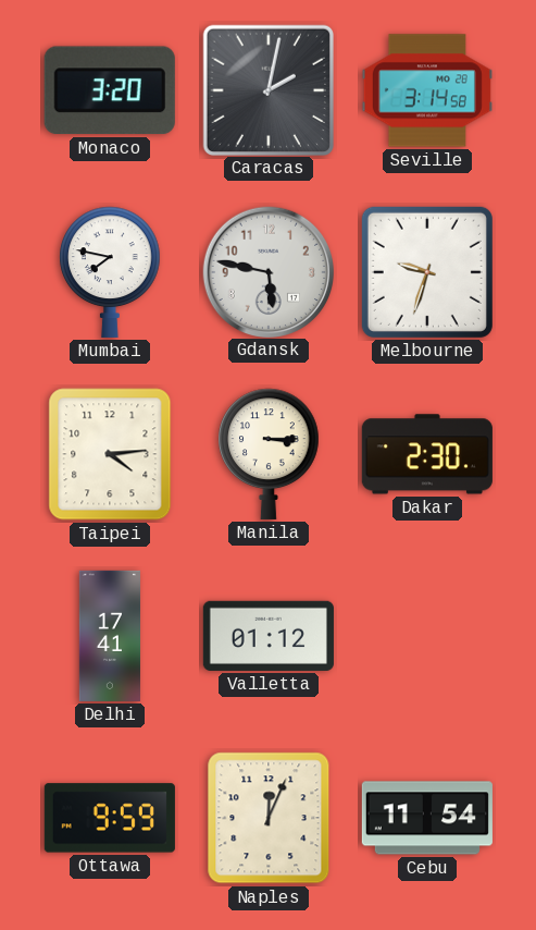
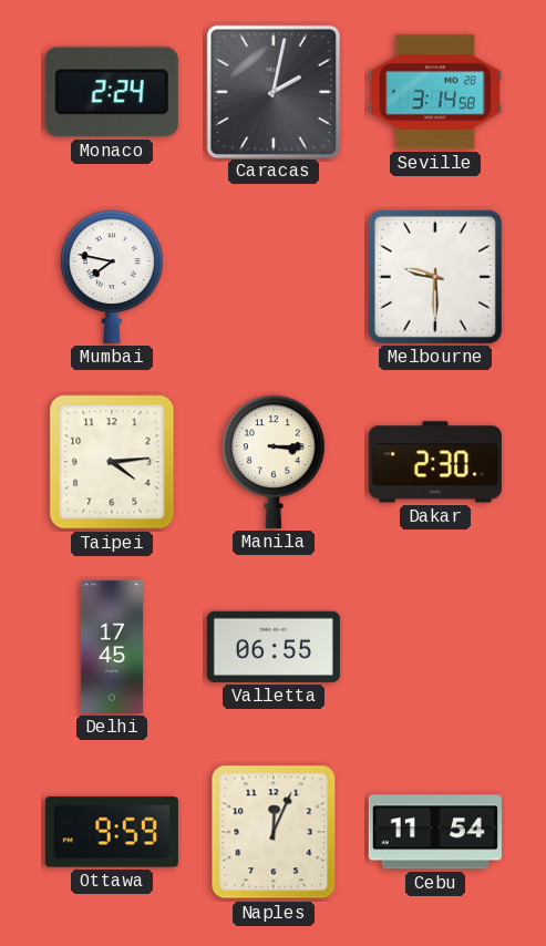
Monaco: 3:20 -> 2:24
Gdansk: 5:47 -> none
Melbourne: 9:33 -> 9:30
Delhi: 17:41 -> 17:45
Valletta: 01:12 -> 06:55
